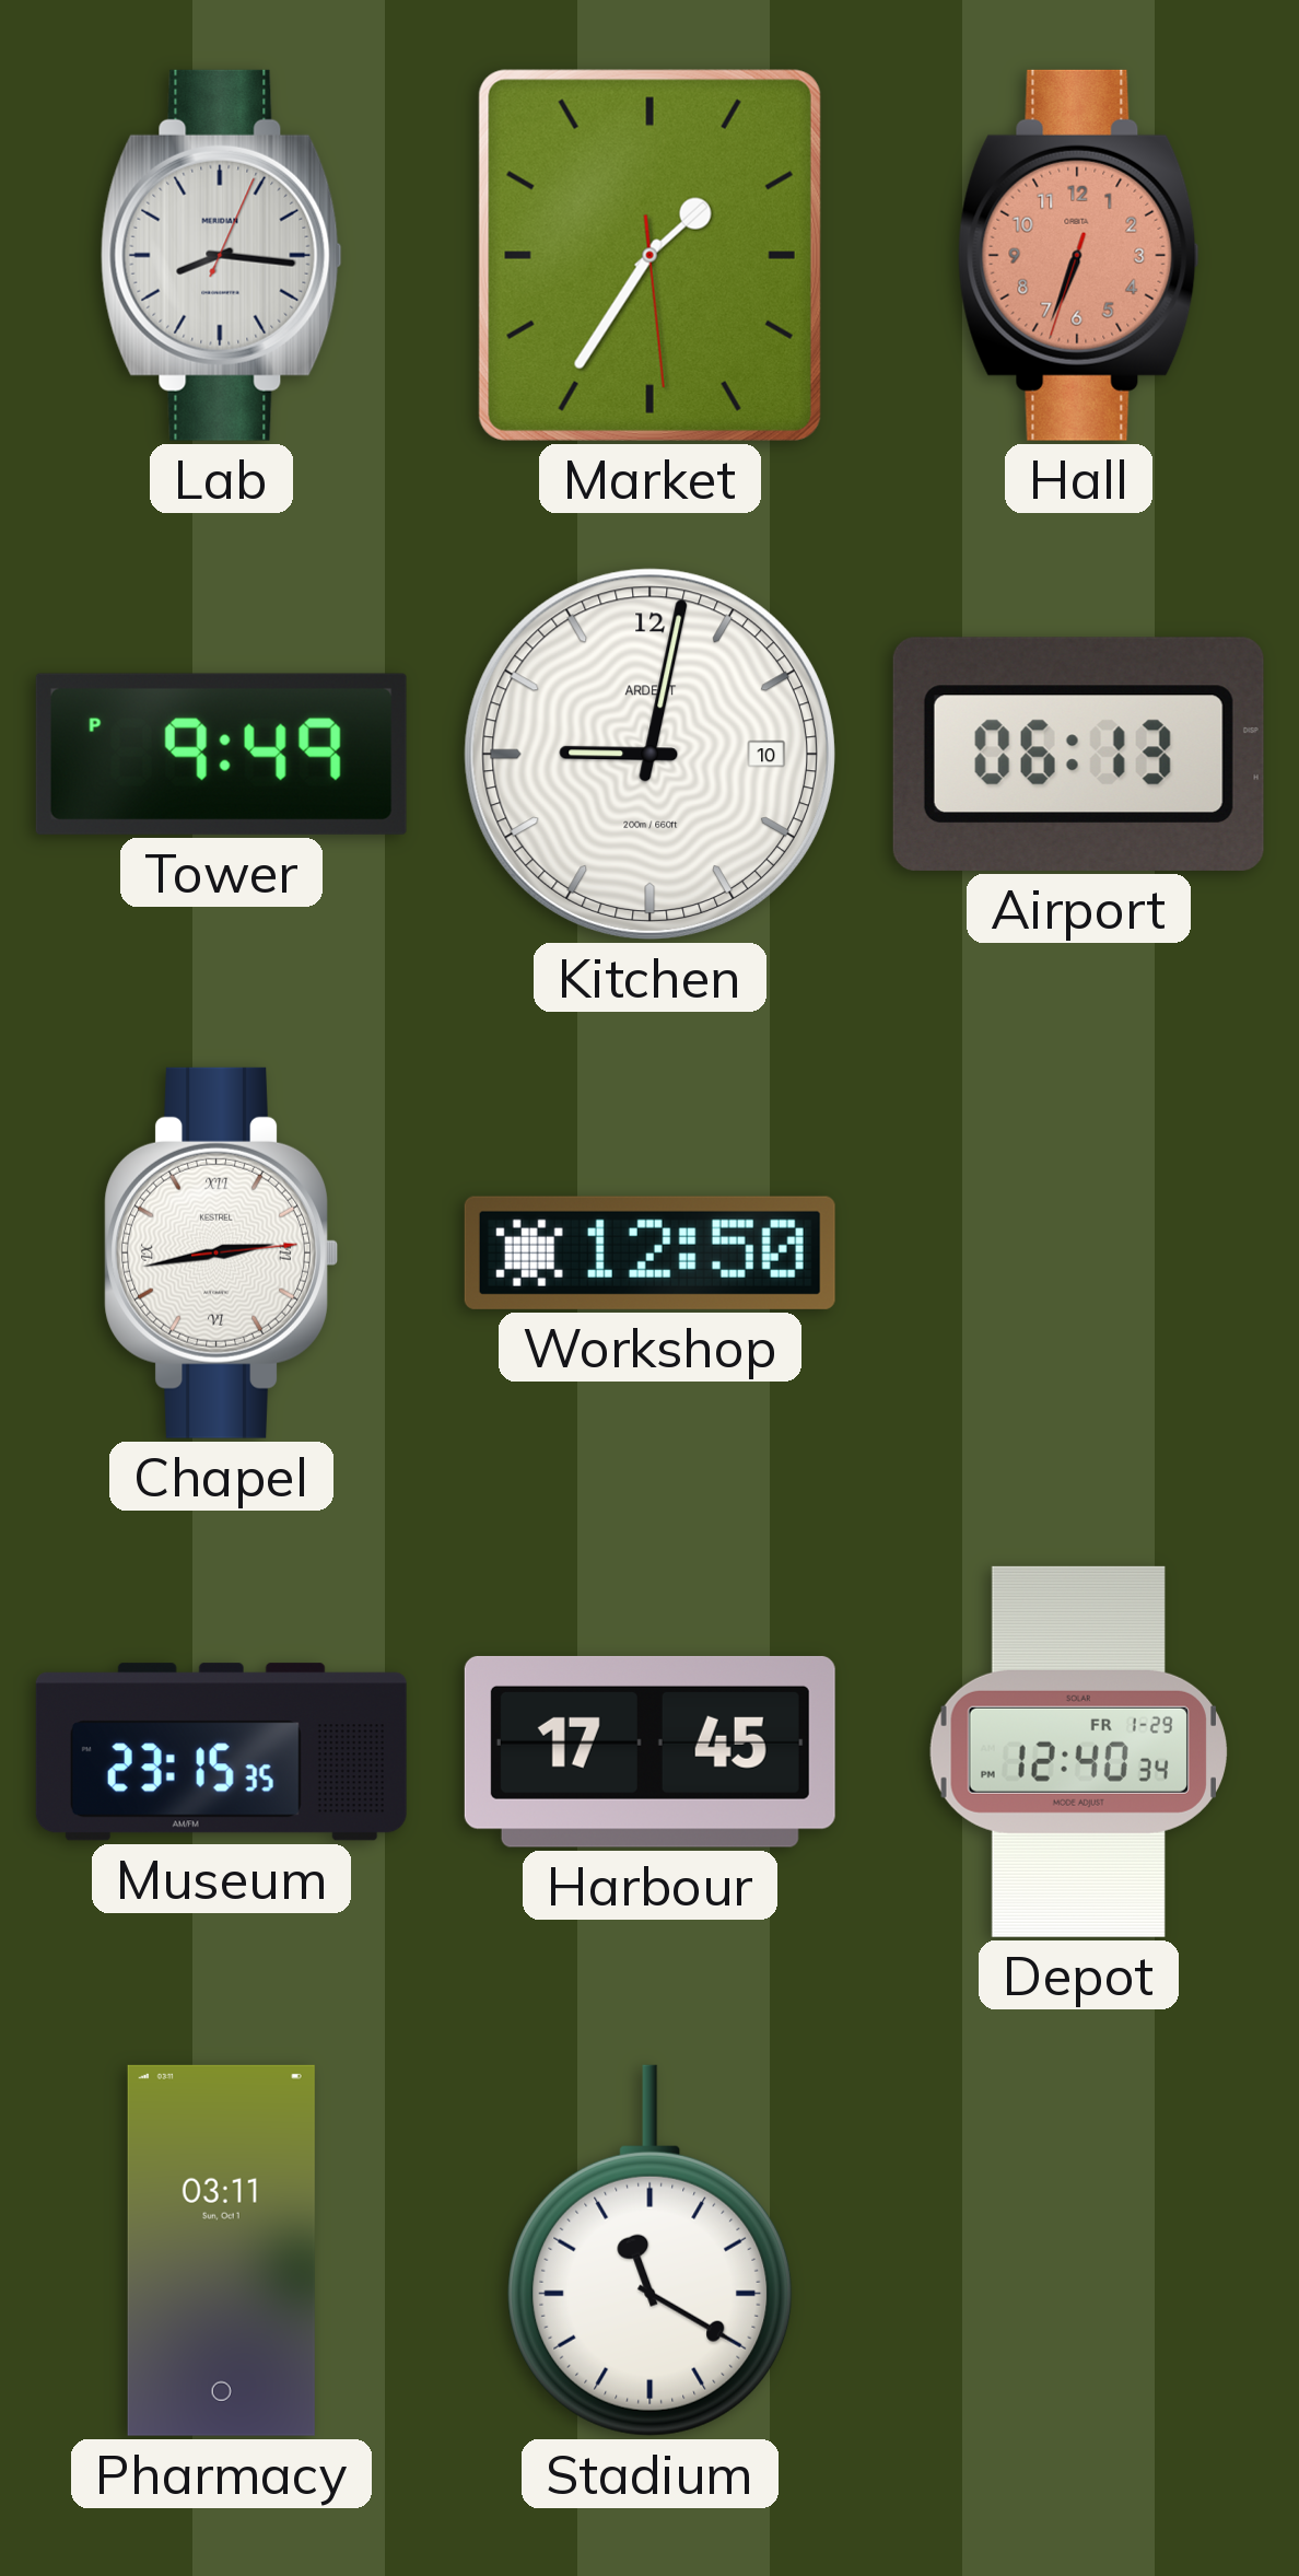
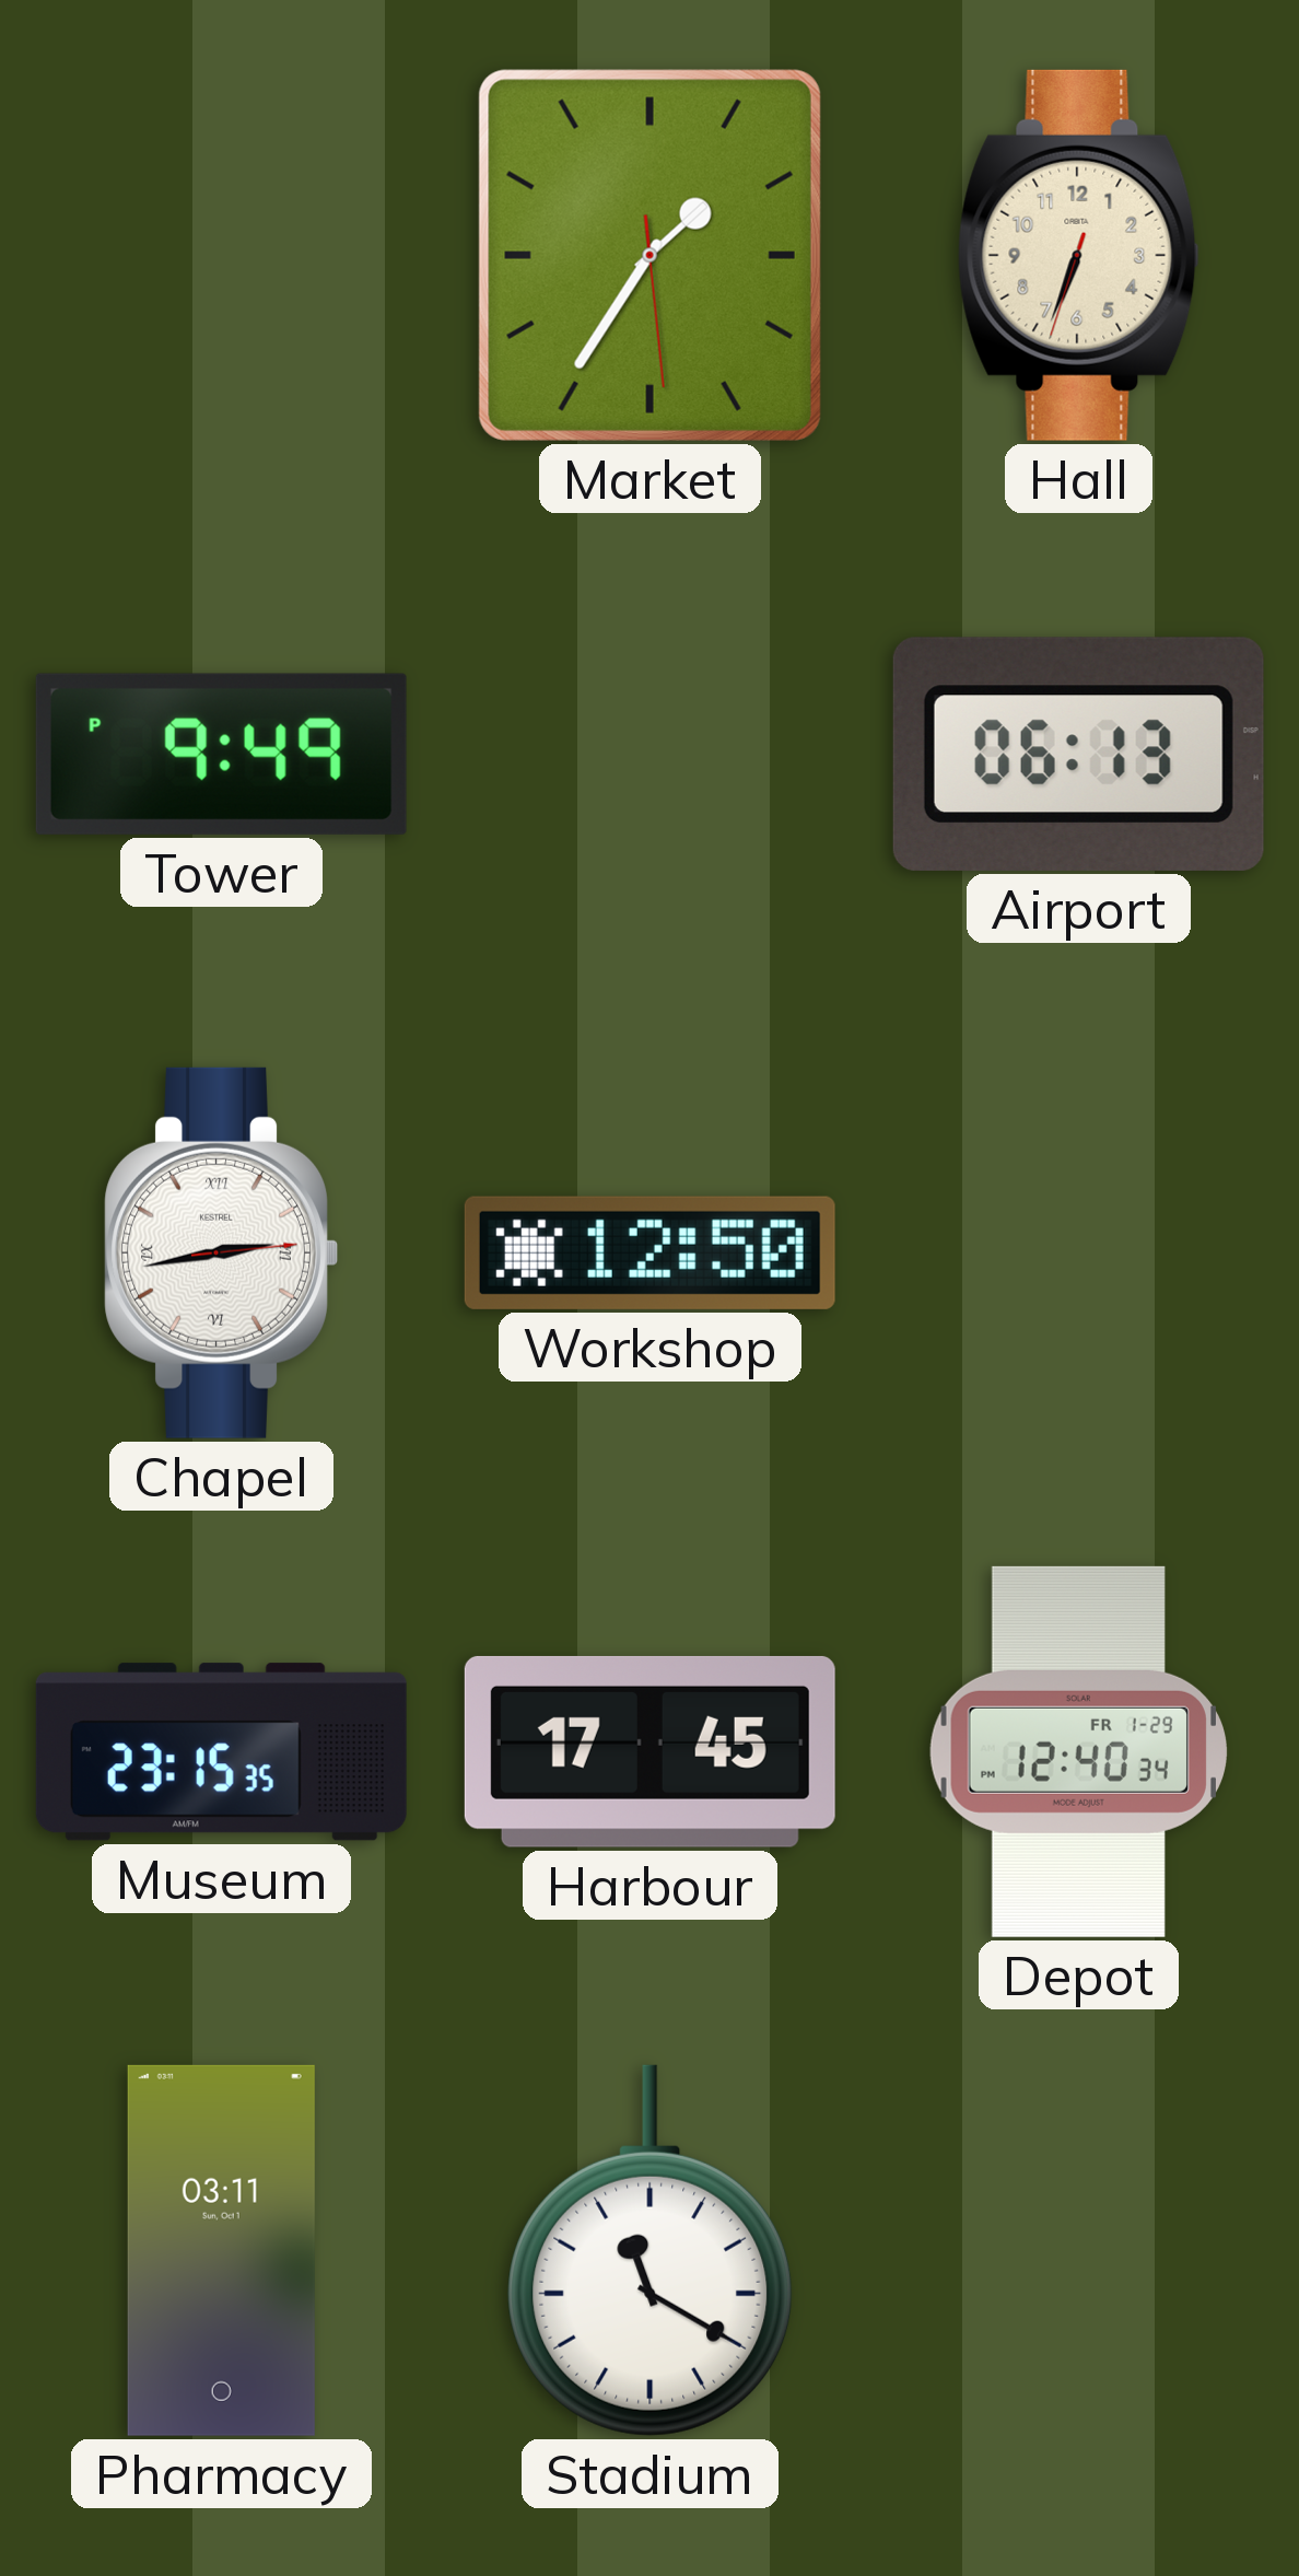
Lab: 8:16 -> none
Hall dial: salmon -> cream
Kitchen: 9:02 -> none
